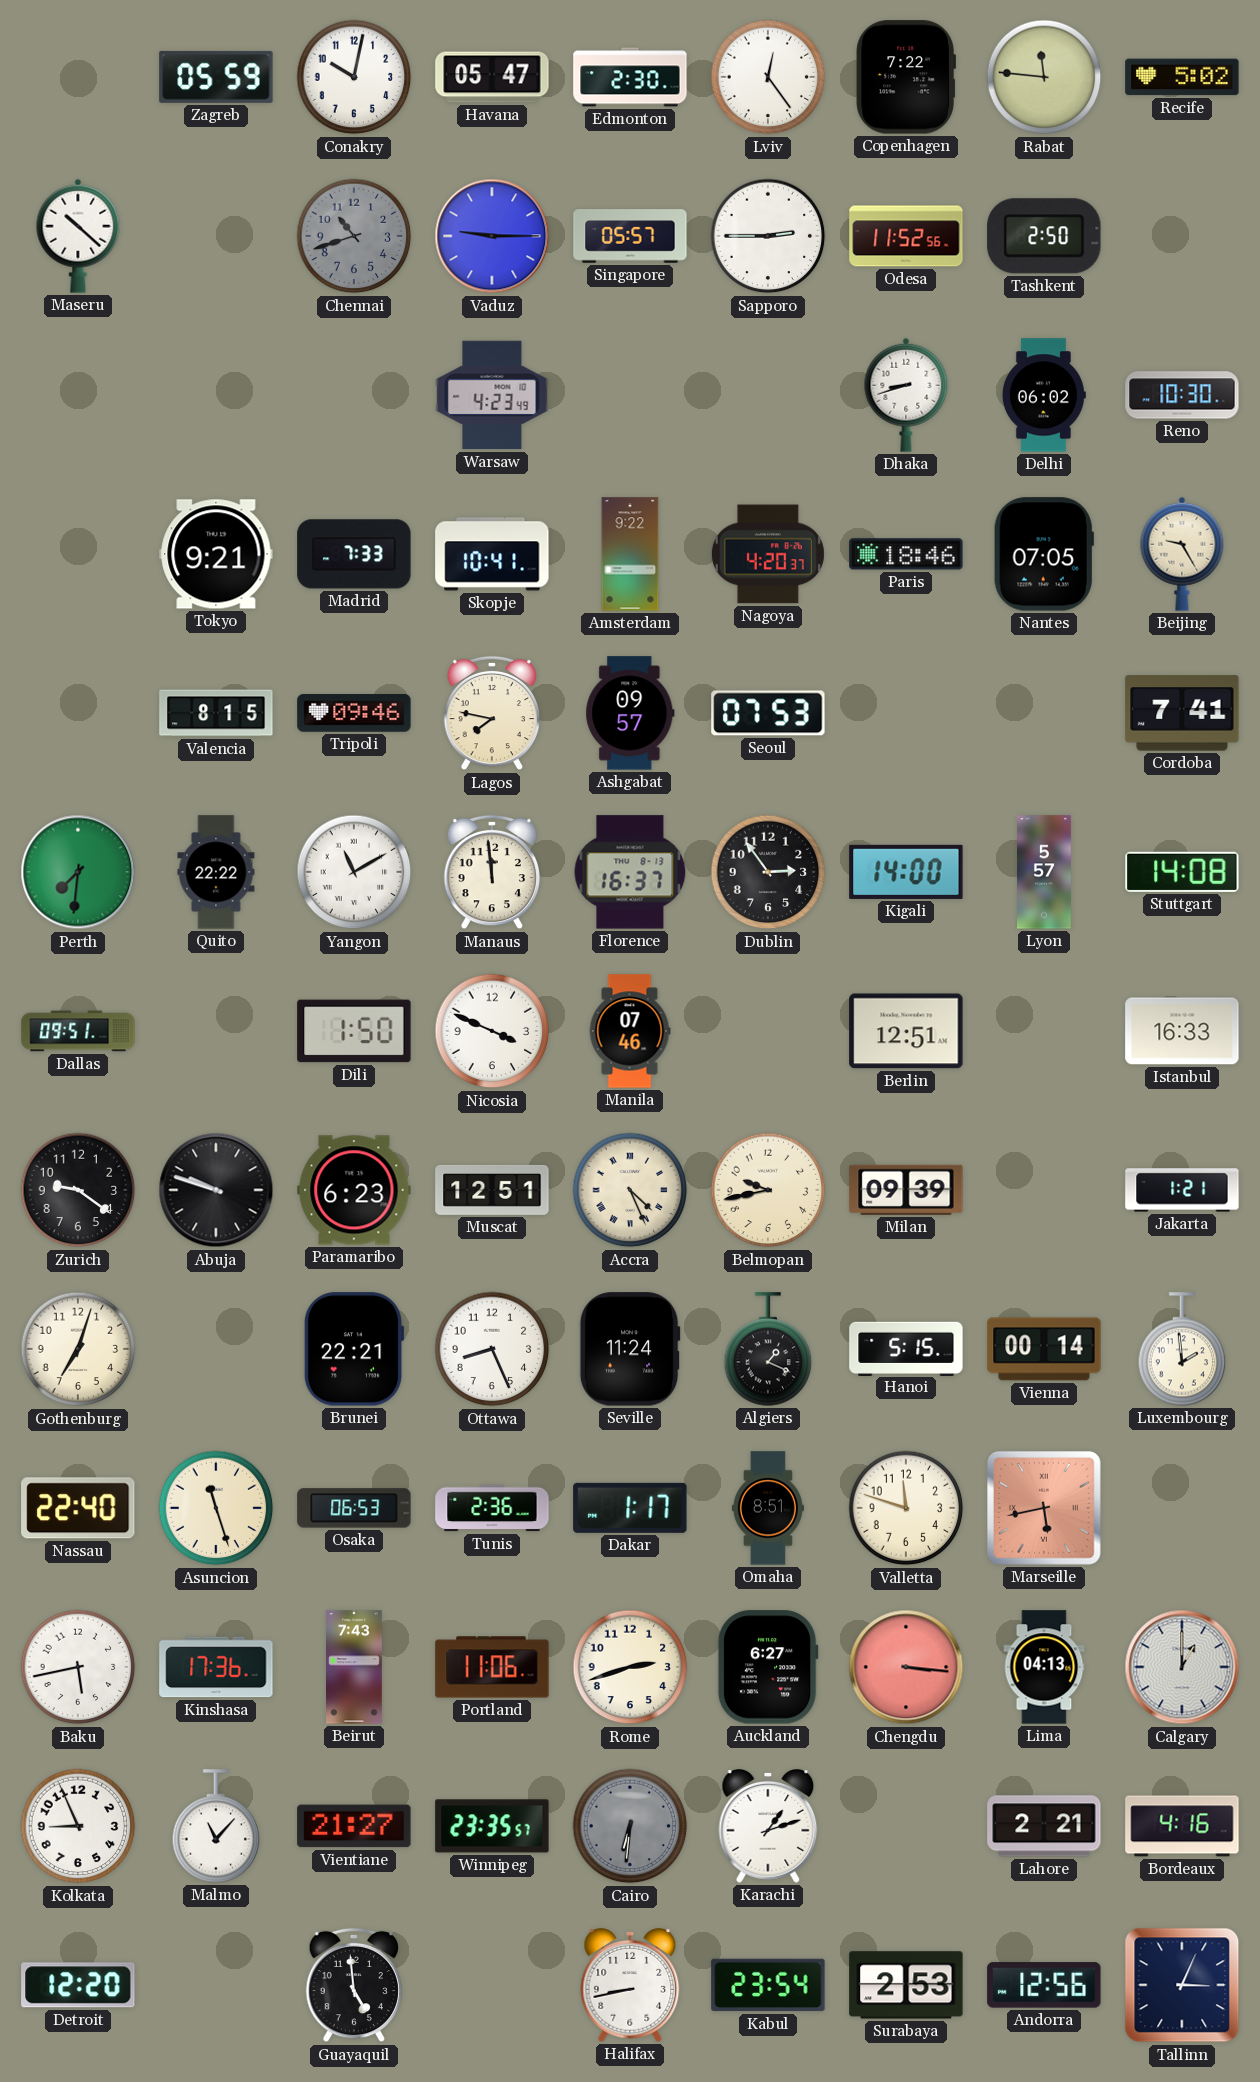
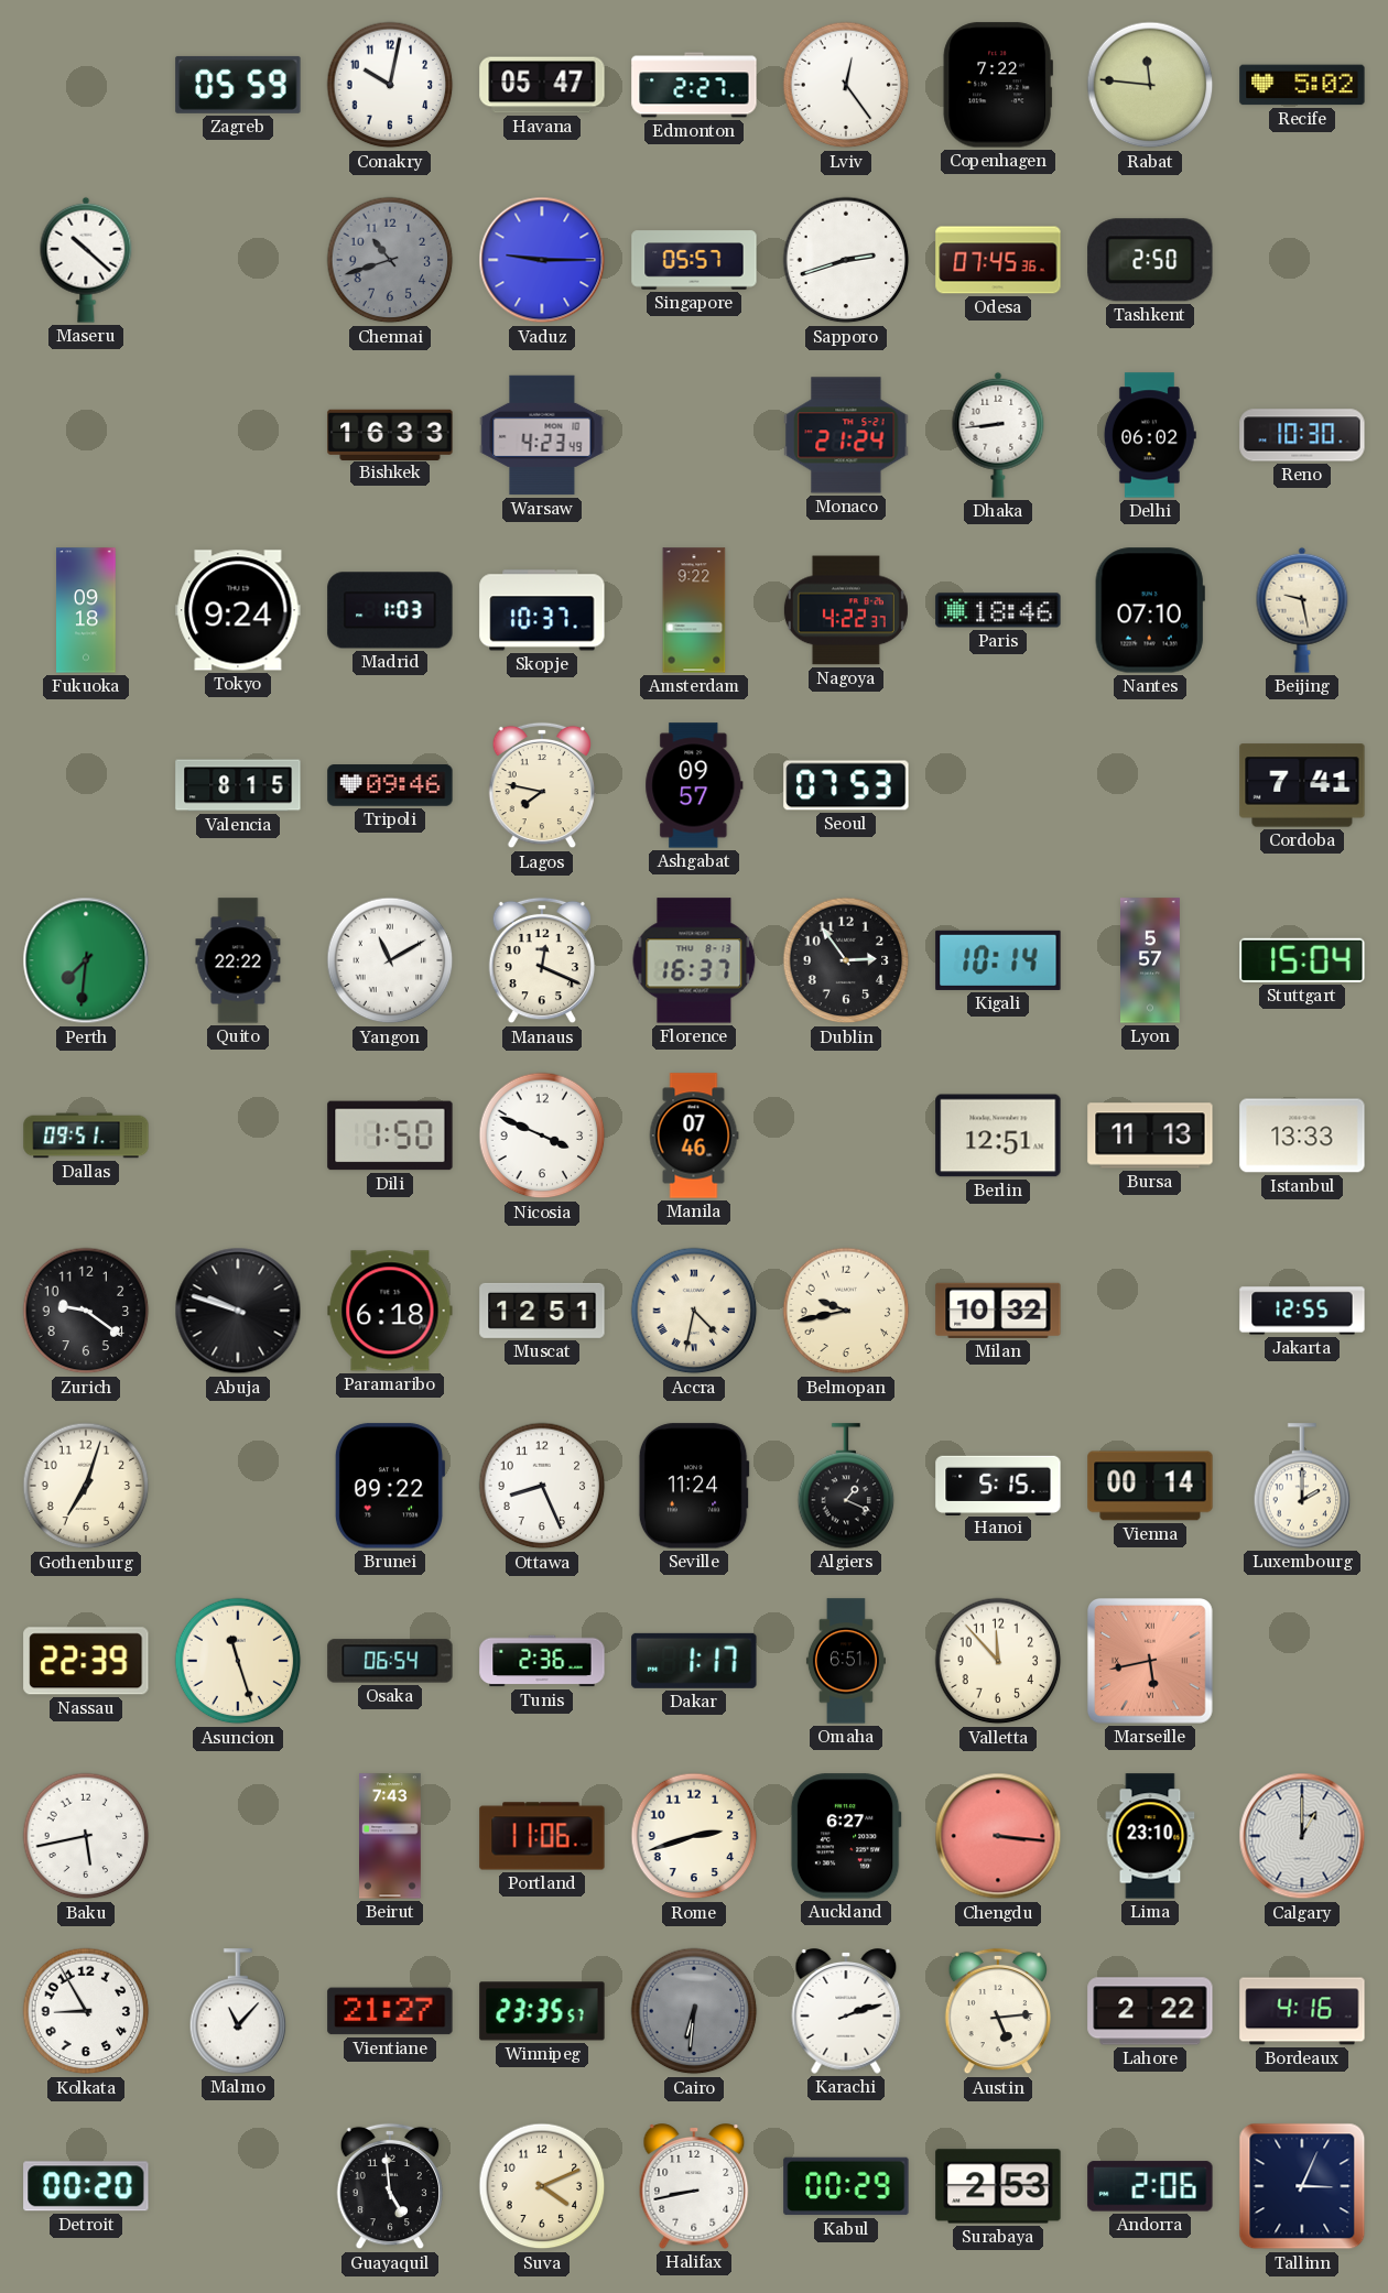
Edmonton: 2:30 -> 2:27
Sapporo: 2:45 -> 2:42
Odesa: 11:52 -> 07:45
Bishkek: none -> 16:33
Monaco: none -> 21:24
Dhaka: 8:42 -> 8:44
Fukuoka: none -> 09:18
Tokyo: 9:21 -> 9:24
Madrid: 7:33 -> 1:03
Skopje: 10:41 -> 10:37
Nagoya: 4:20 -> 4:22
Nantes: 07:05 -> 07:10
Beijing: 9:25 -> 9:28
Manaus: 11:59 -> 12:19
Kigali: 14:00 -> 10:14
Stuttgart: 14:08 -> 15:04
Bursa: none -> 11:13
Istanbul: 16:33 -> 13:33
Paramaribo: 6:23 -> 6:18
Accra: 4:26 -> 4:32
Milan: 09:39 -> 10:32
Jakarta: 1:21 -> 12:55
Brunei: 22:21 -> 09:22
Luxembourg: 1:59 -> 2:00
Nassau: 22:40 -> 22:39
Osaka: 06:53 -> 06:54
Omaha: 8:51 -> 6:51
Valletta: 11:48 -> 11:53
Kinshasa: 17:36 -> none
Lima: 04:13 -> 23:10
Kolkata: 8:56 -> 8:55
Karachi: 1:12 -> 2:12
Austin: none -> 5:14
Lahore: 2:21 -> 2:22
Detroit: 12:20 -> 00:20
Suva: none -> 4:11
Kabul: 23:54 -> 00:29
Andorra: 12:56 -> 2:06
